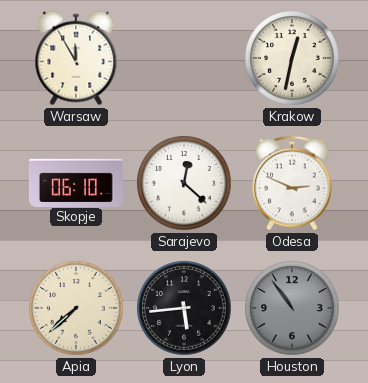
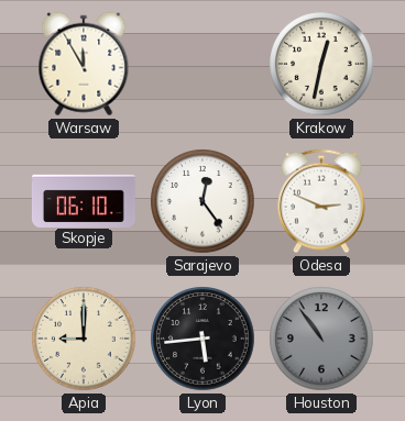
Sarajevo: 12:22 -> 12:24
Apia: 7:38 -> 9:00
